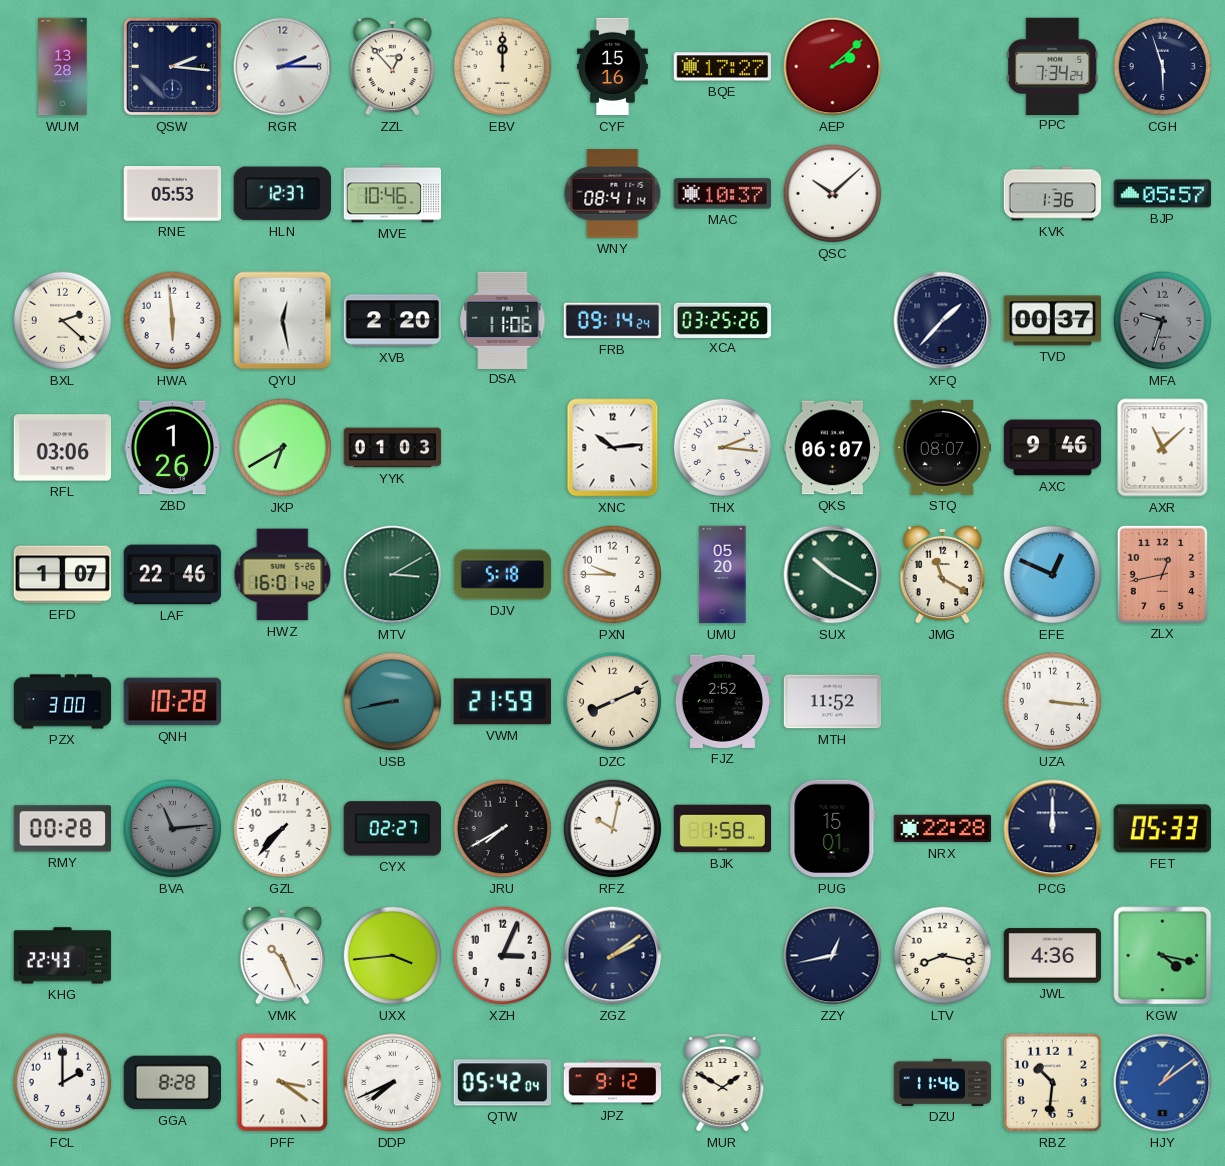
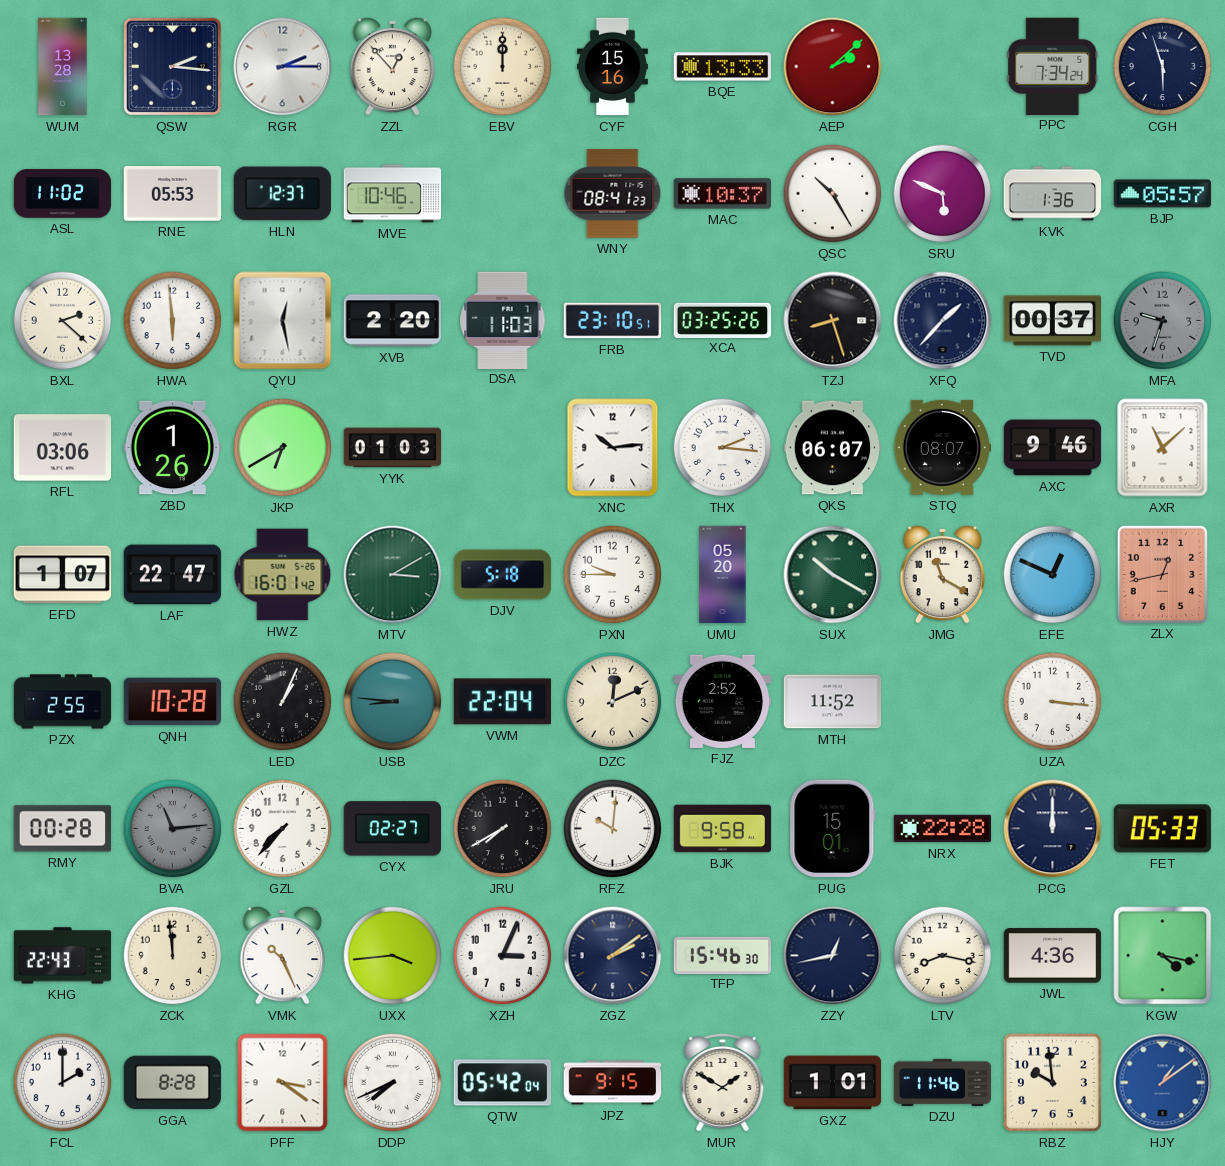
BQE: 17:27 -> 13:33
ASL: none -> 11:02
WNY: 08:41:14 -> 08:41:23
QSC: 10:08 -> 10:25
SRU: none -> 5:49
DSA: 11:06 -> 11:03
FRB: 09:14 -> 23:10
TZJ: none -> 8:27
LAF: 22:46 -> 22:47
PZX: 3:00 -> 2:55
LED: none -> 1:04
USB: 8:43 -> 8:46
VWM: 21:59 -> 22:04
DZC: 8:11 -> 12:11
RFZ: 10:02 -> 10:01
BJK: 1:58 -> 9:58
ZCK: none -> 11:59
TFP: none -> 15:46
JPZ: 9:12 -> 9:15
GXZ: none -> 1:01
RBZ: 10:31 -> 9:59
